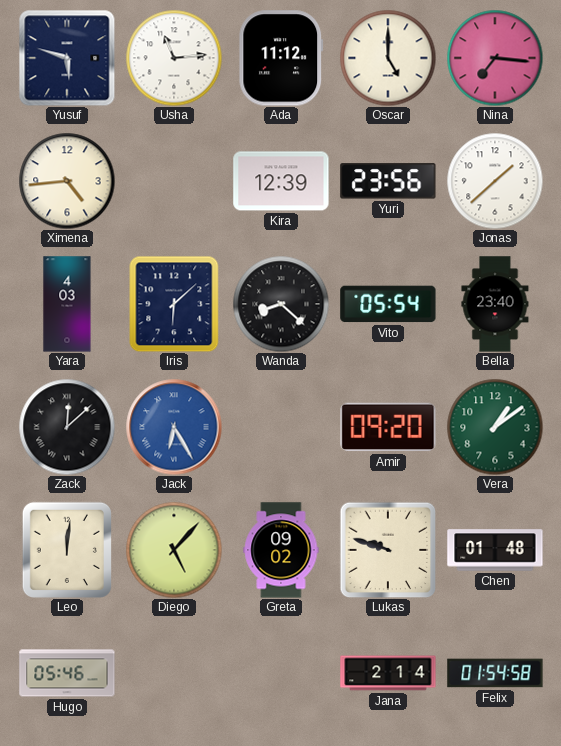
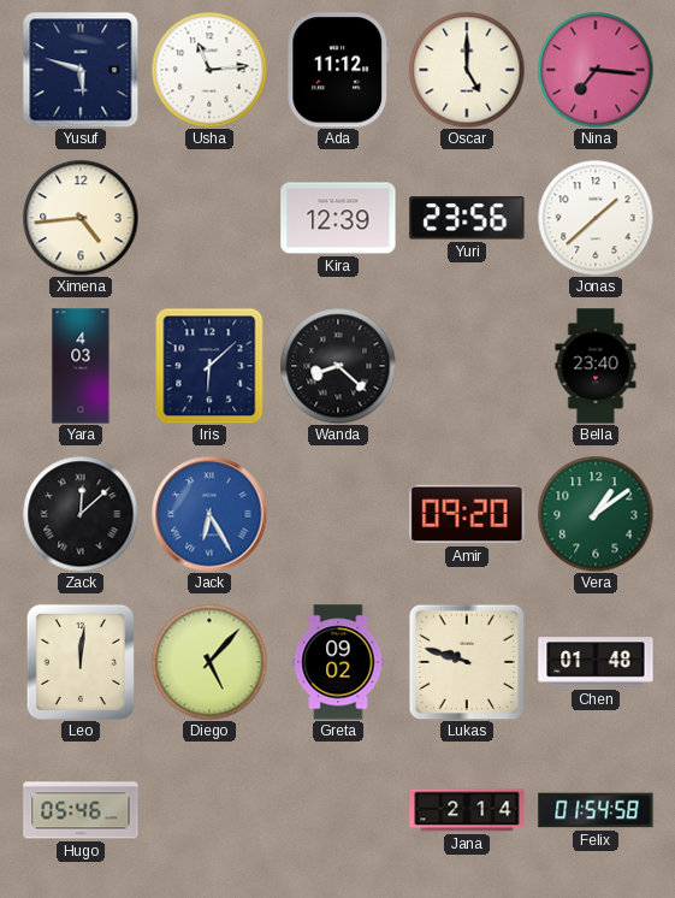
Vito: 05:54 -> none
